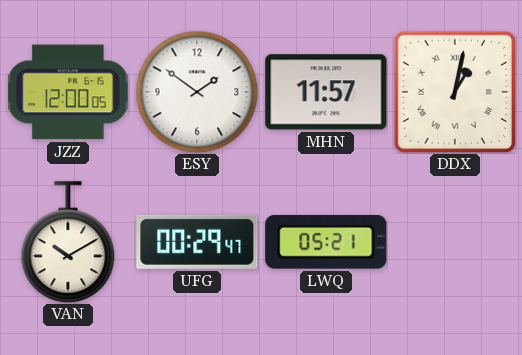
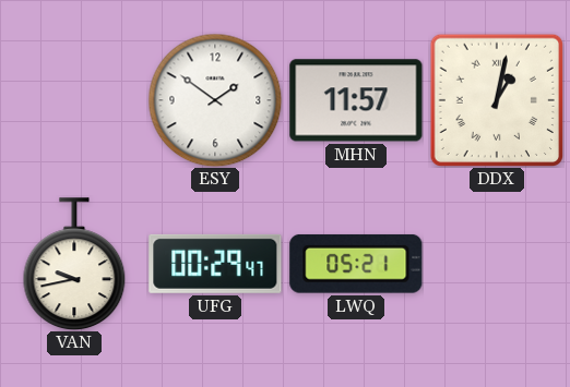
JZZ: 12:00 -> none
VAN: 10:10 -> 9:43
